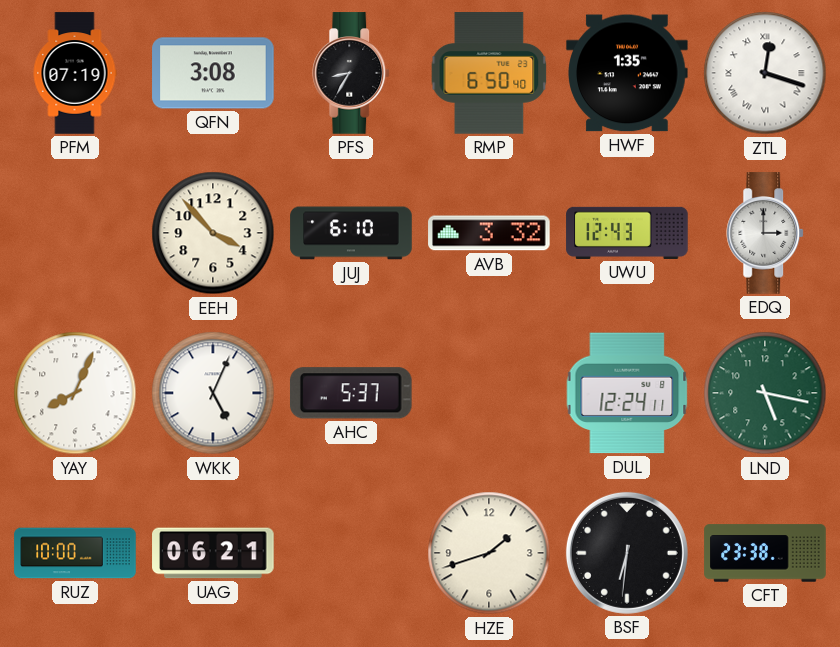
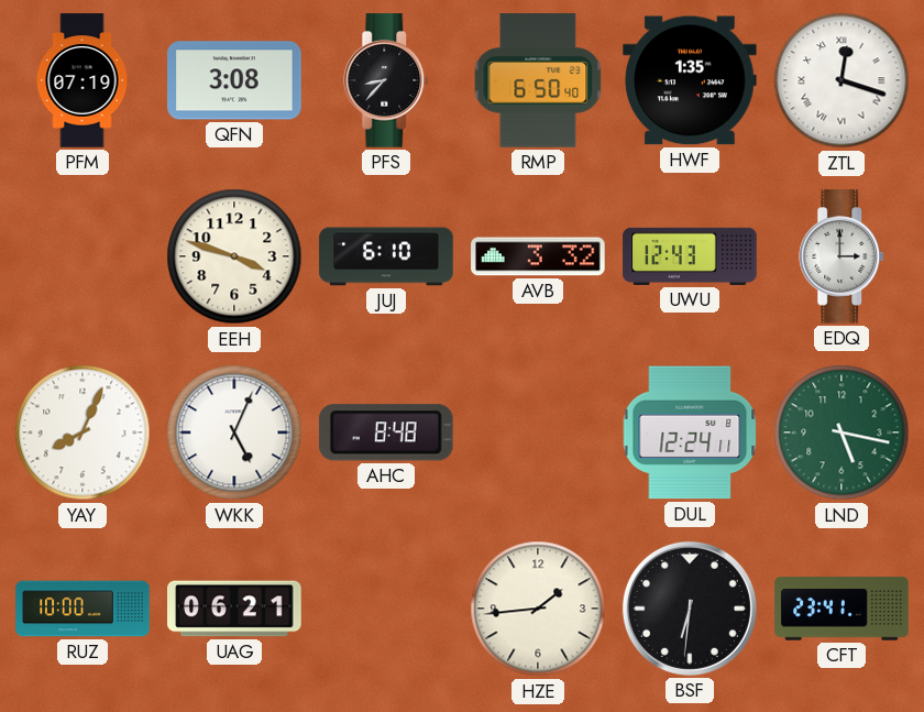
PFS: 8:35 -> 8:37
EEH: 3:53 -> 3:48
AHC: 5:37 -> 8:48
HZE: 1:42 -> 1:44
CFT: 23:38 -> 23:41
